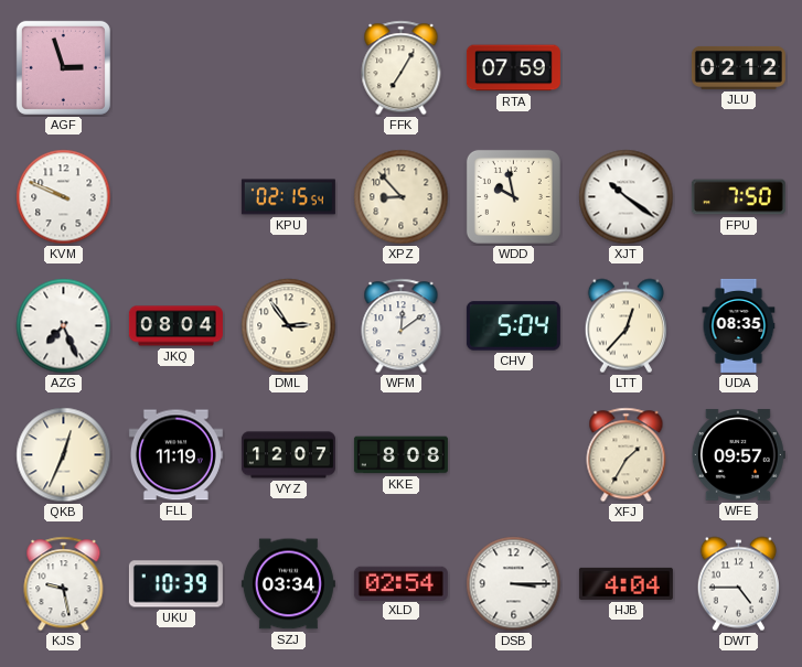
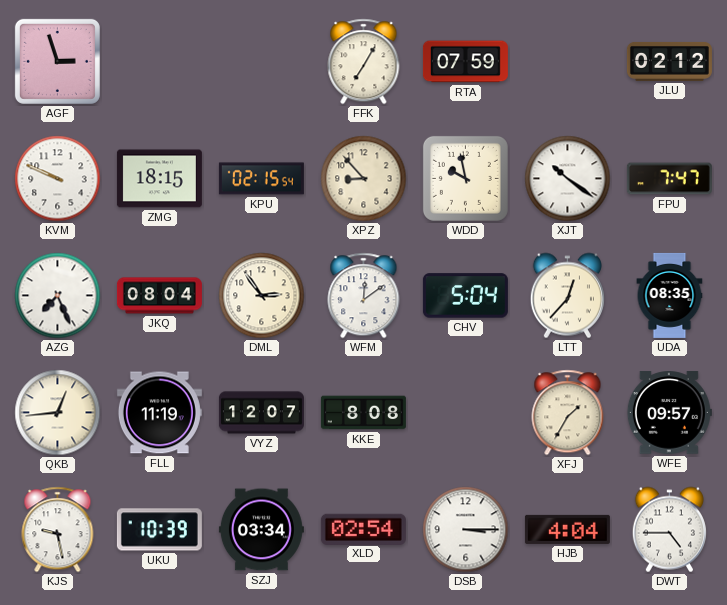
ZMG: none -> 18:15
FPU: 7:50 -> 7:47
QKB: 12:34 -> 12:44
